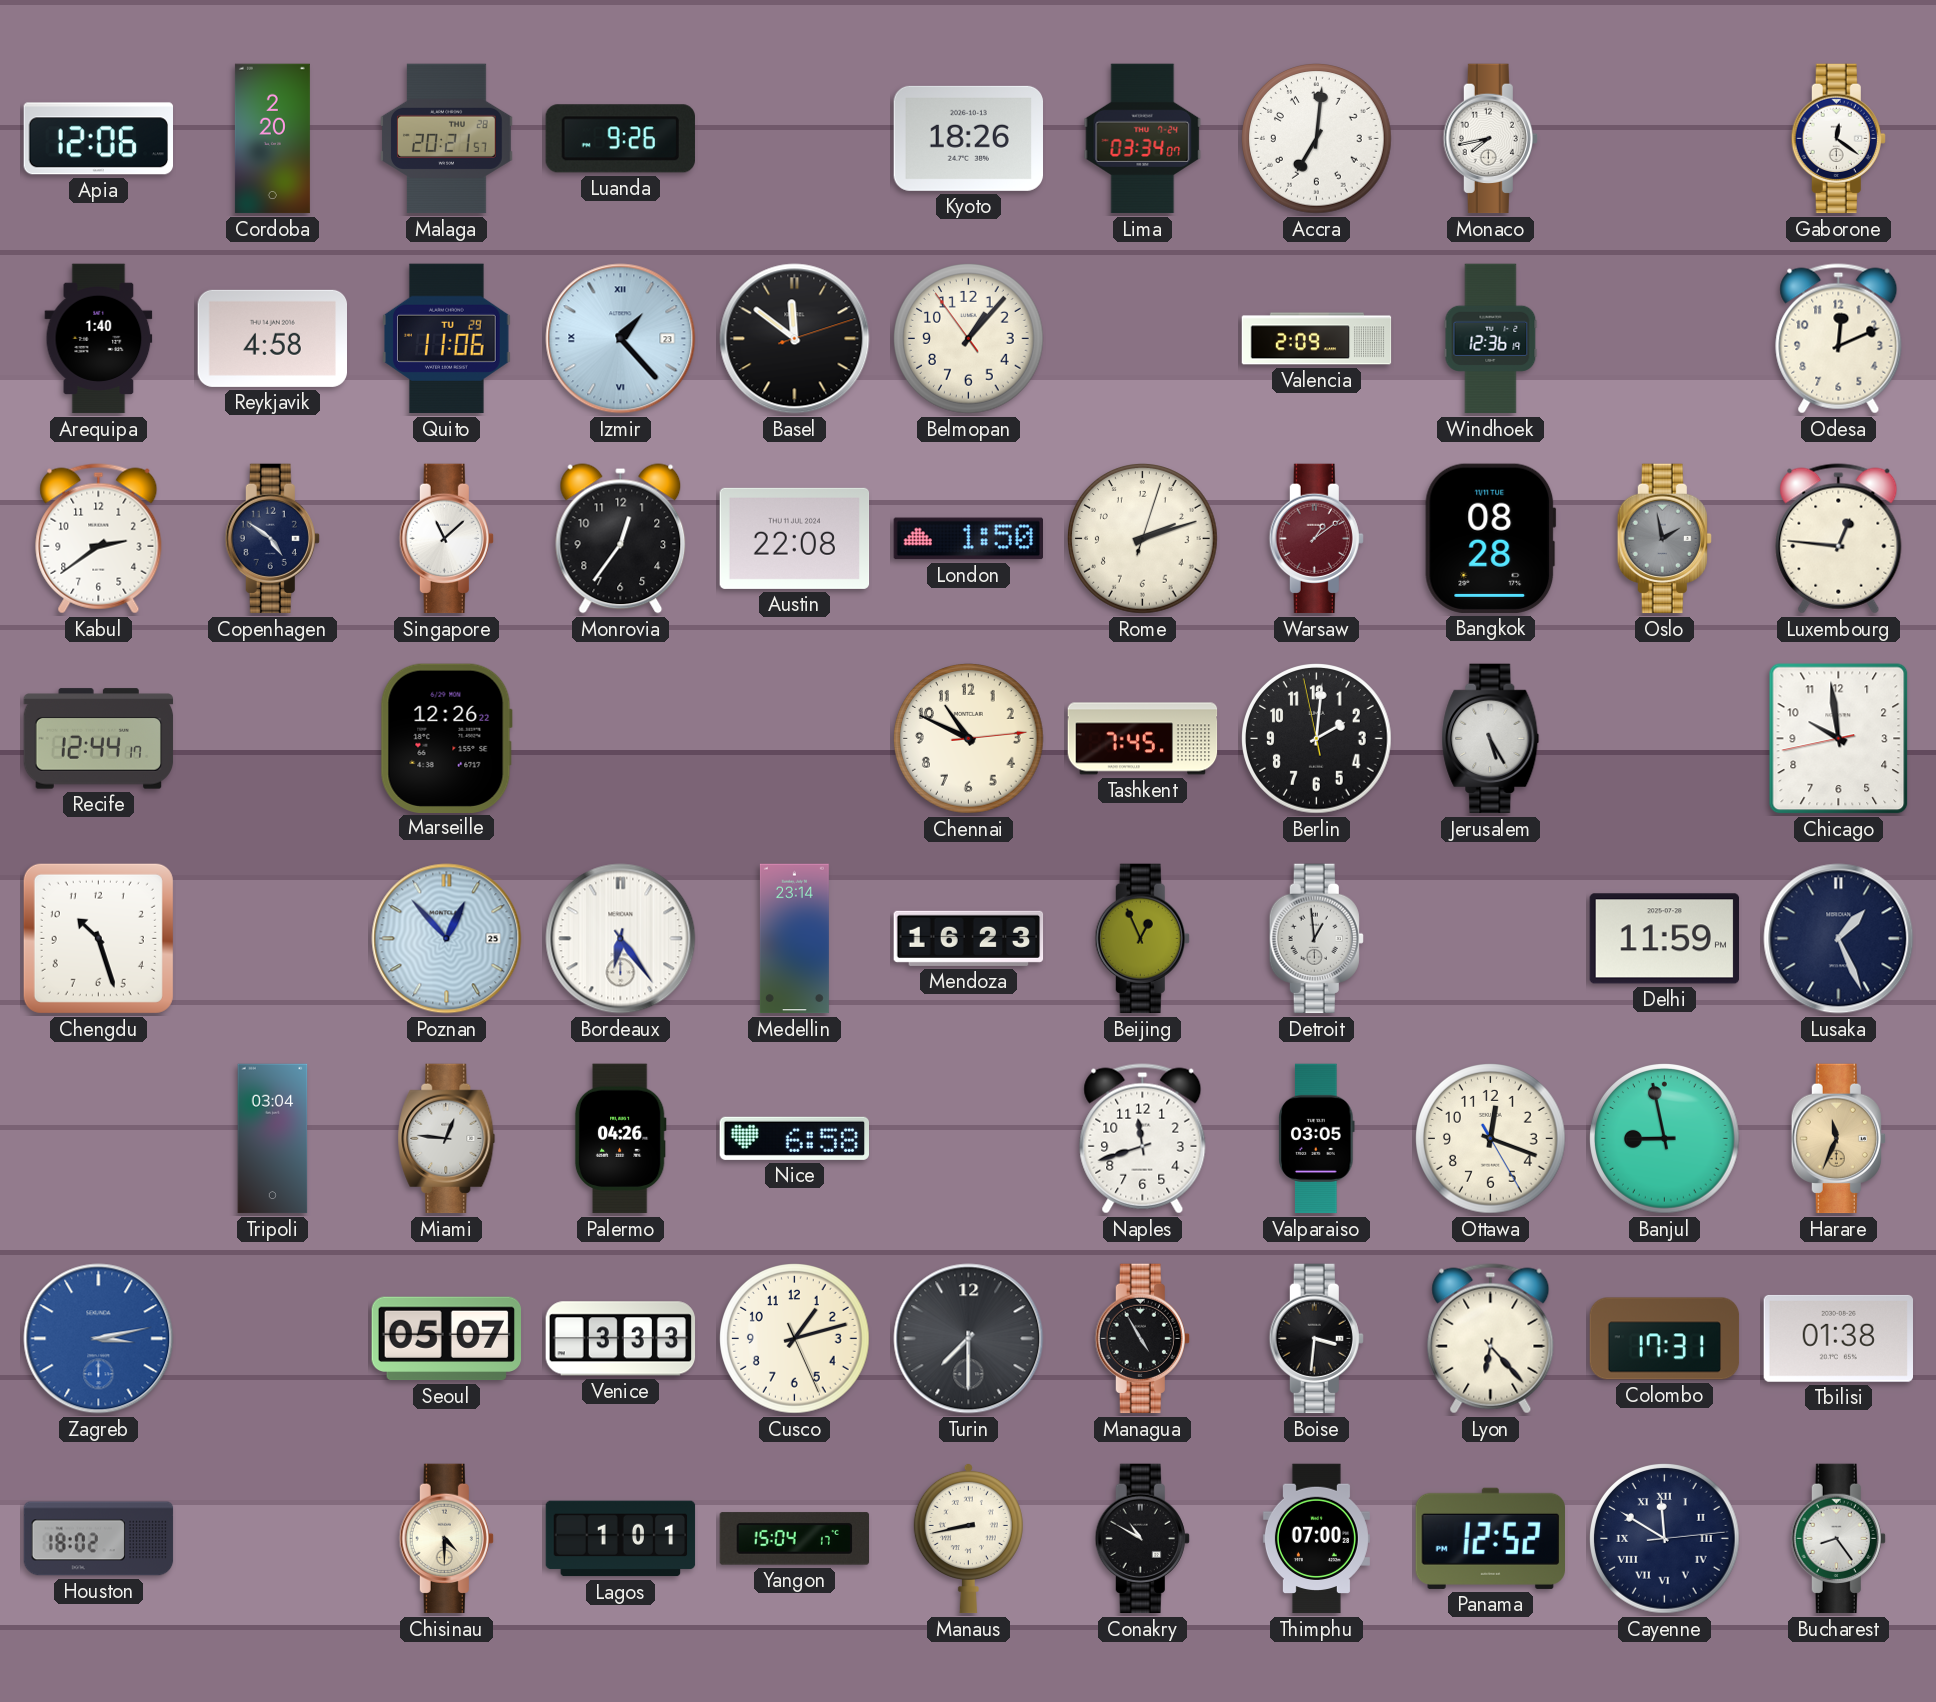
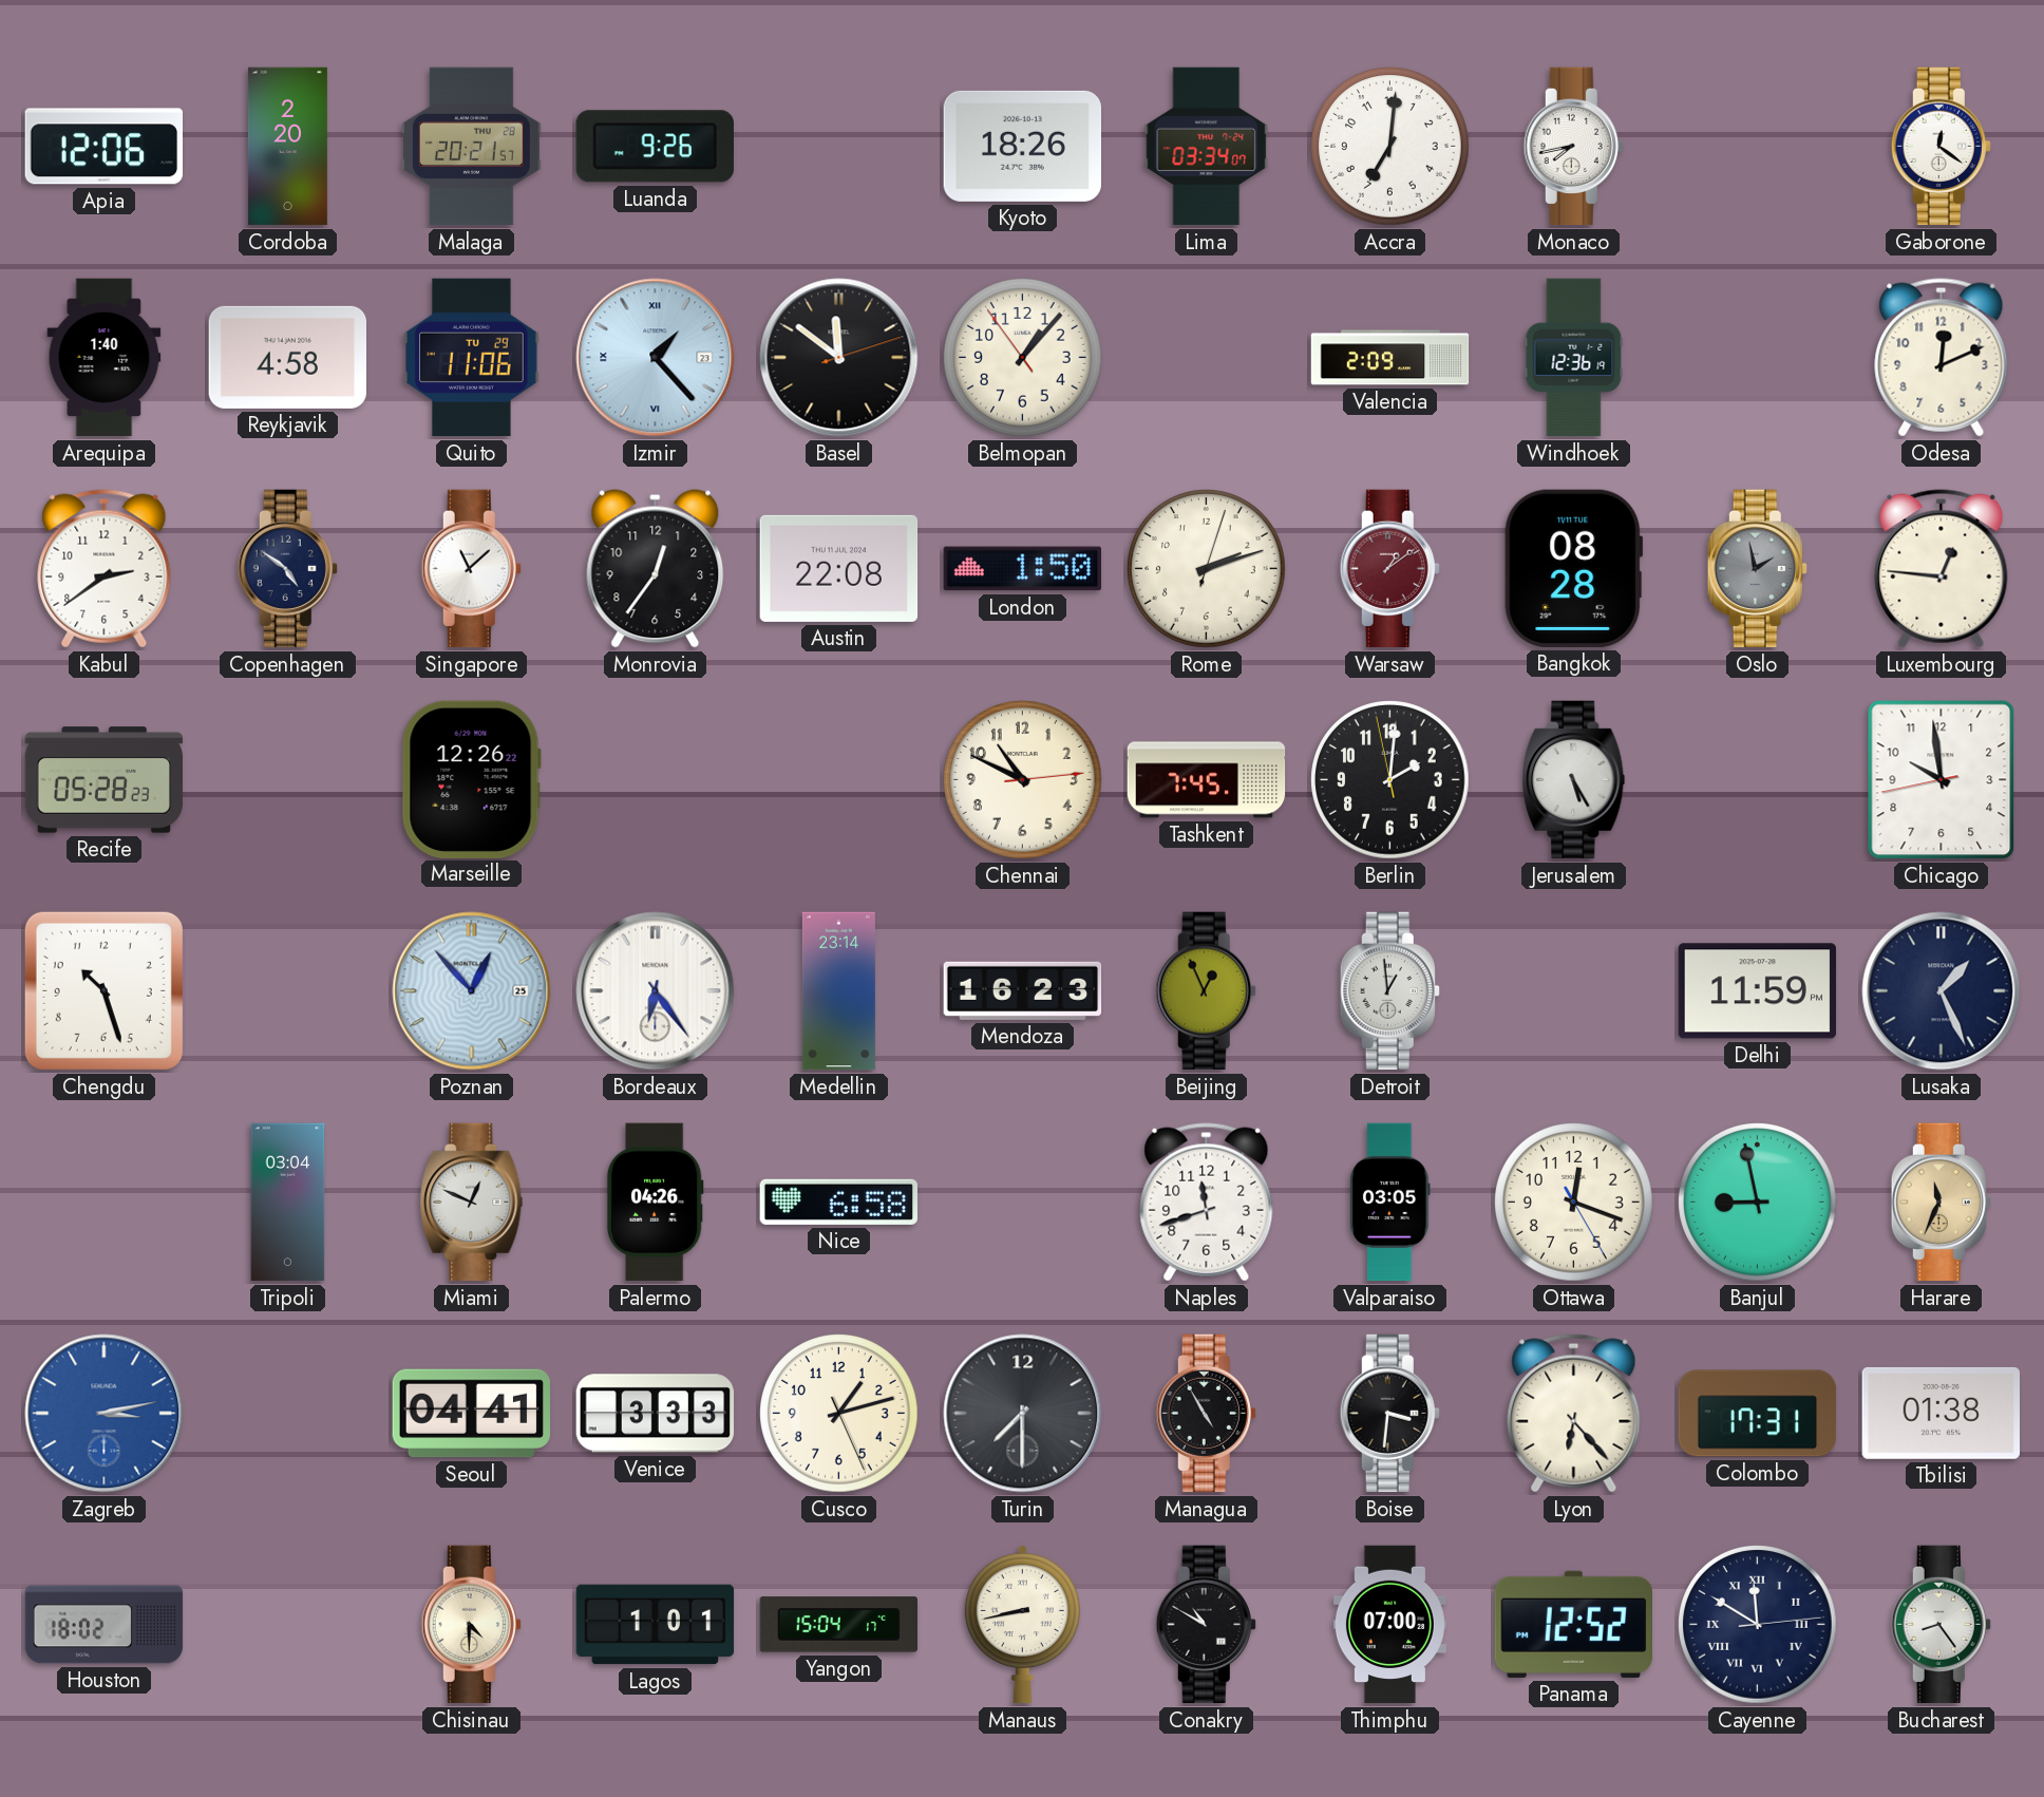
Recife: 12:44 -> 05:28
Miami: 12:46 -> 12:49
Seoul: 05:07 -> 04:41
